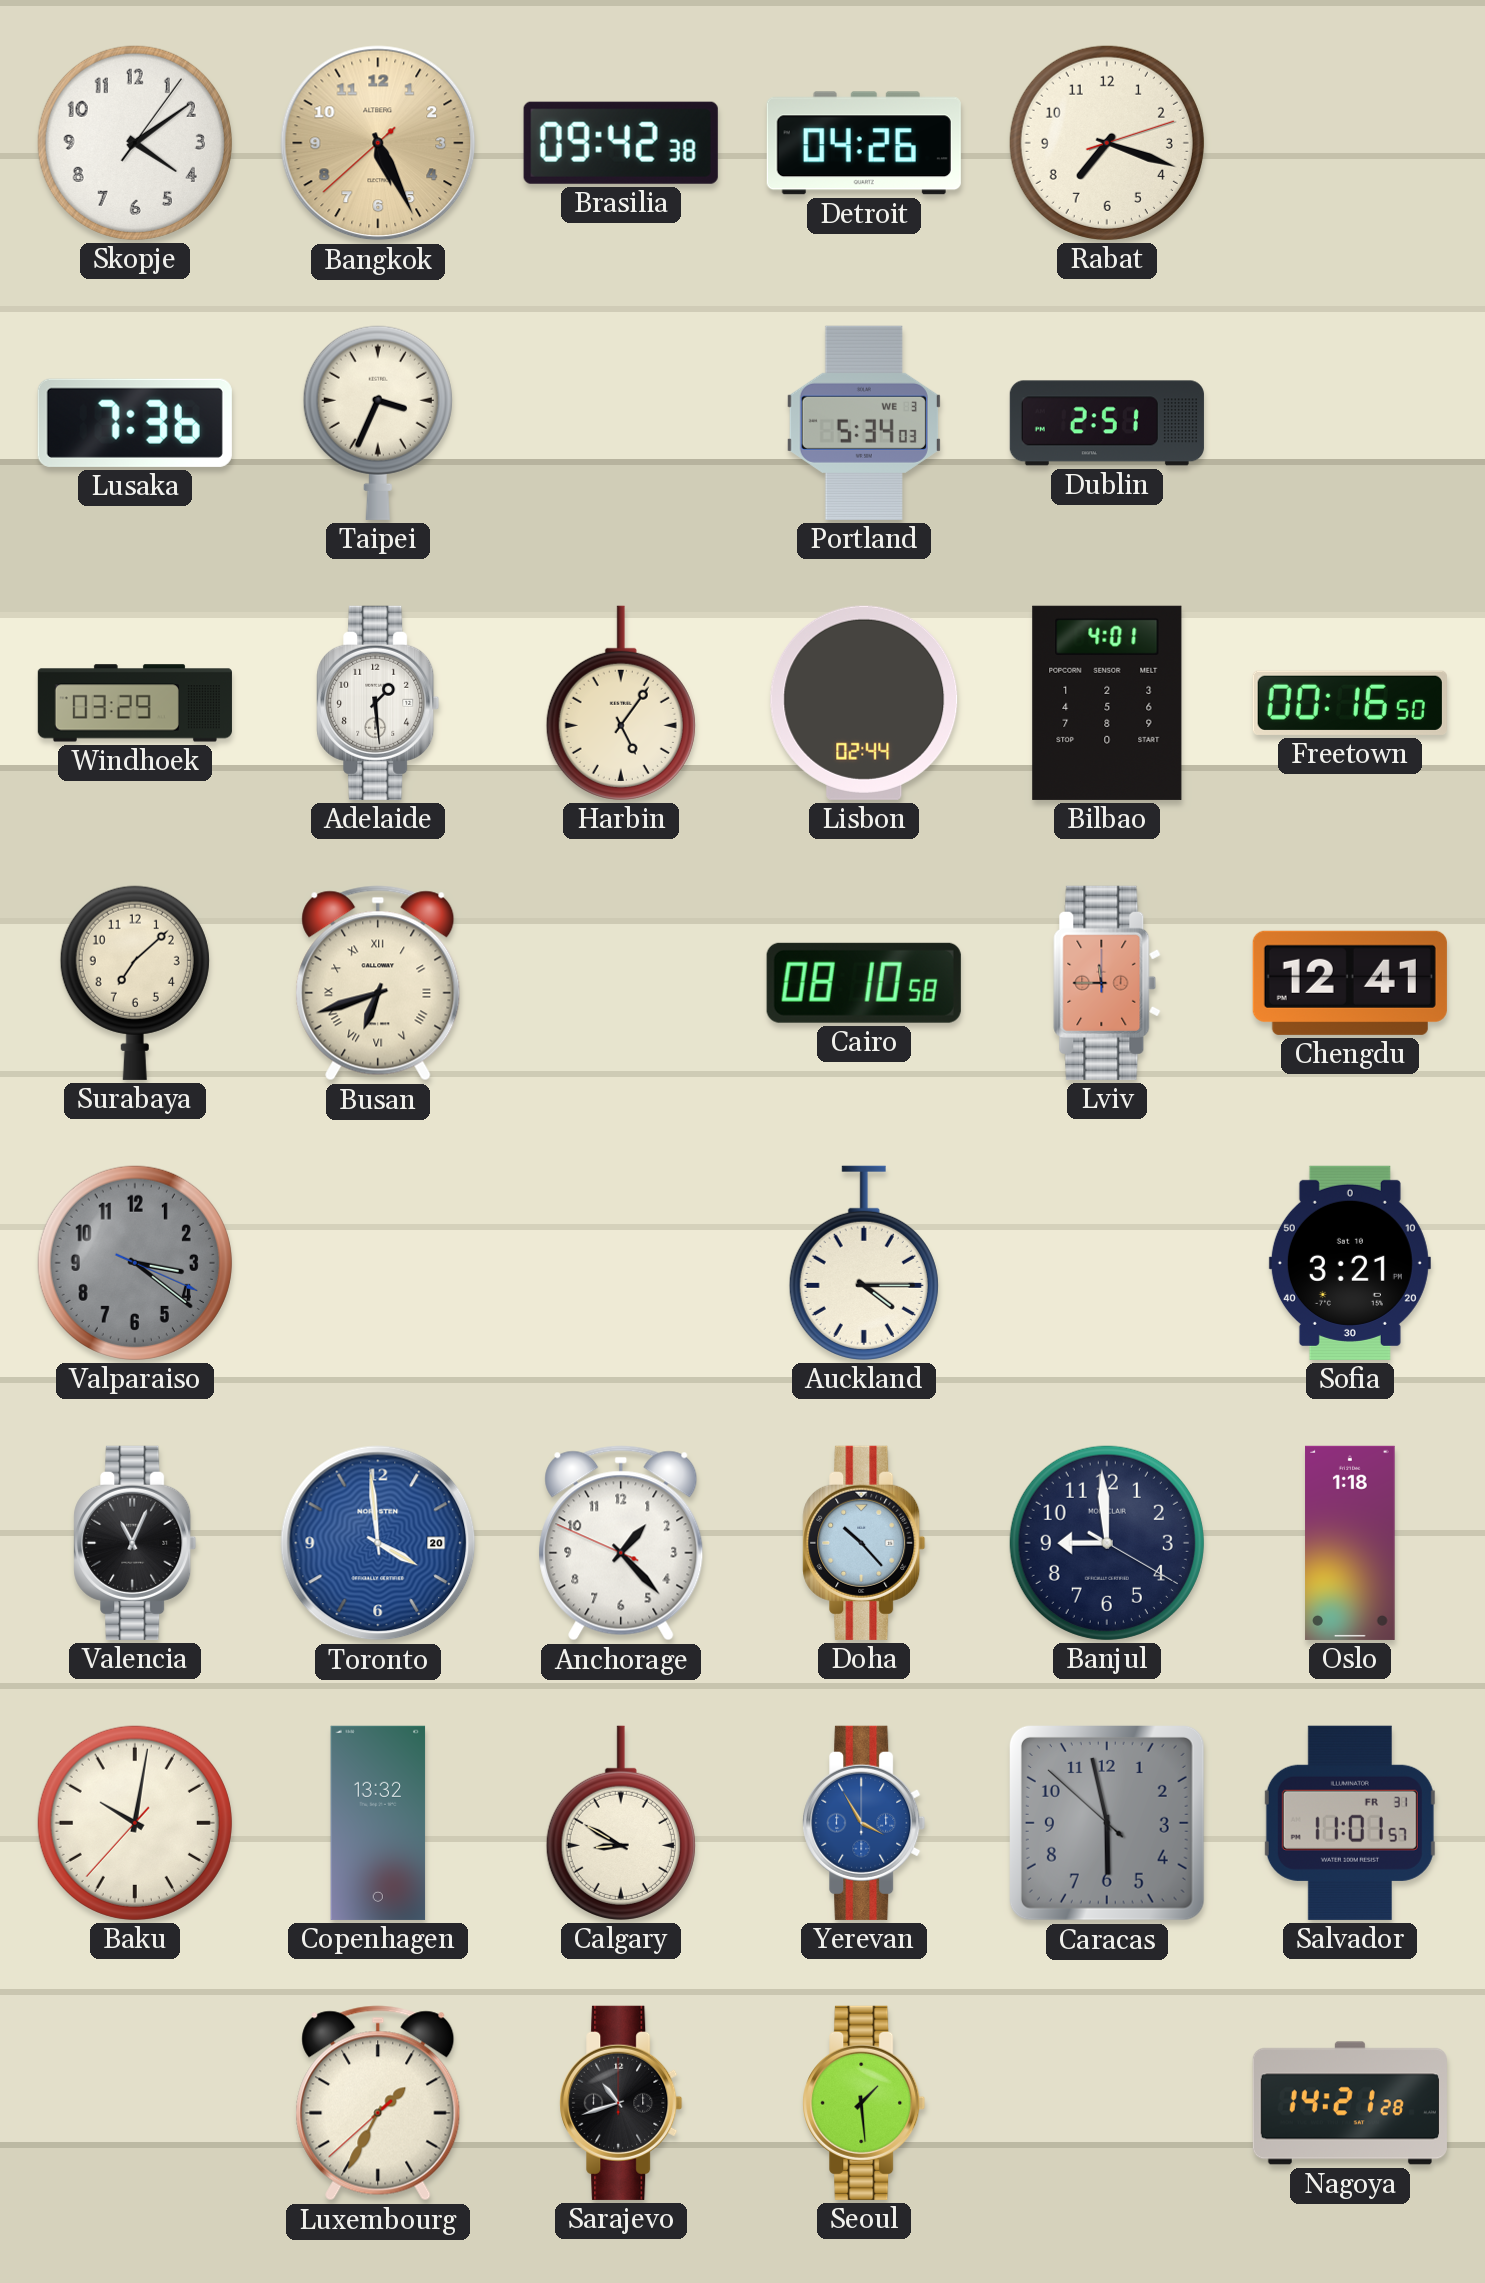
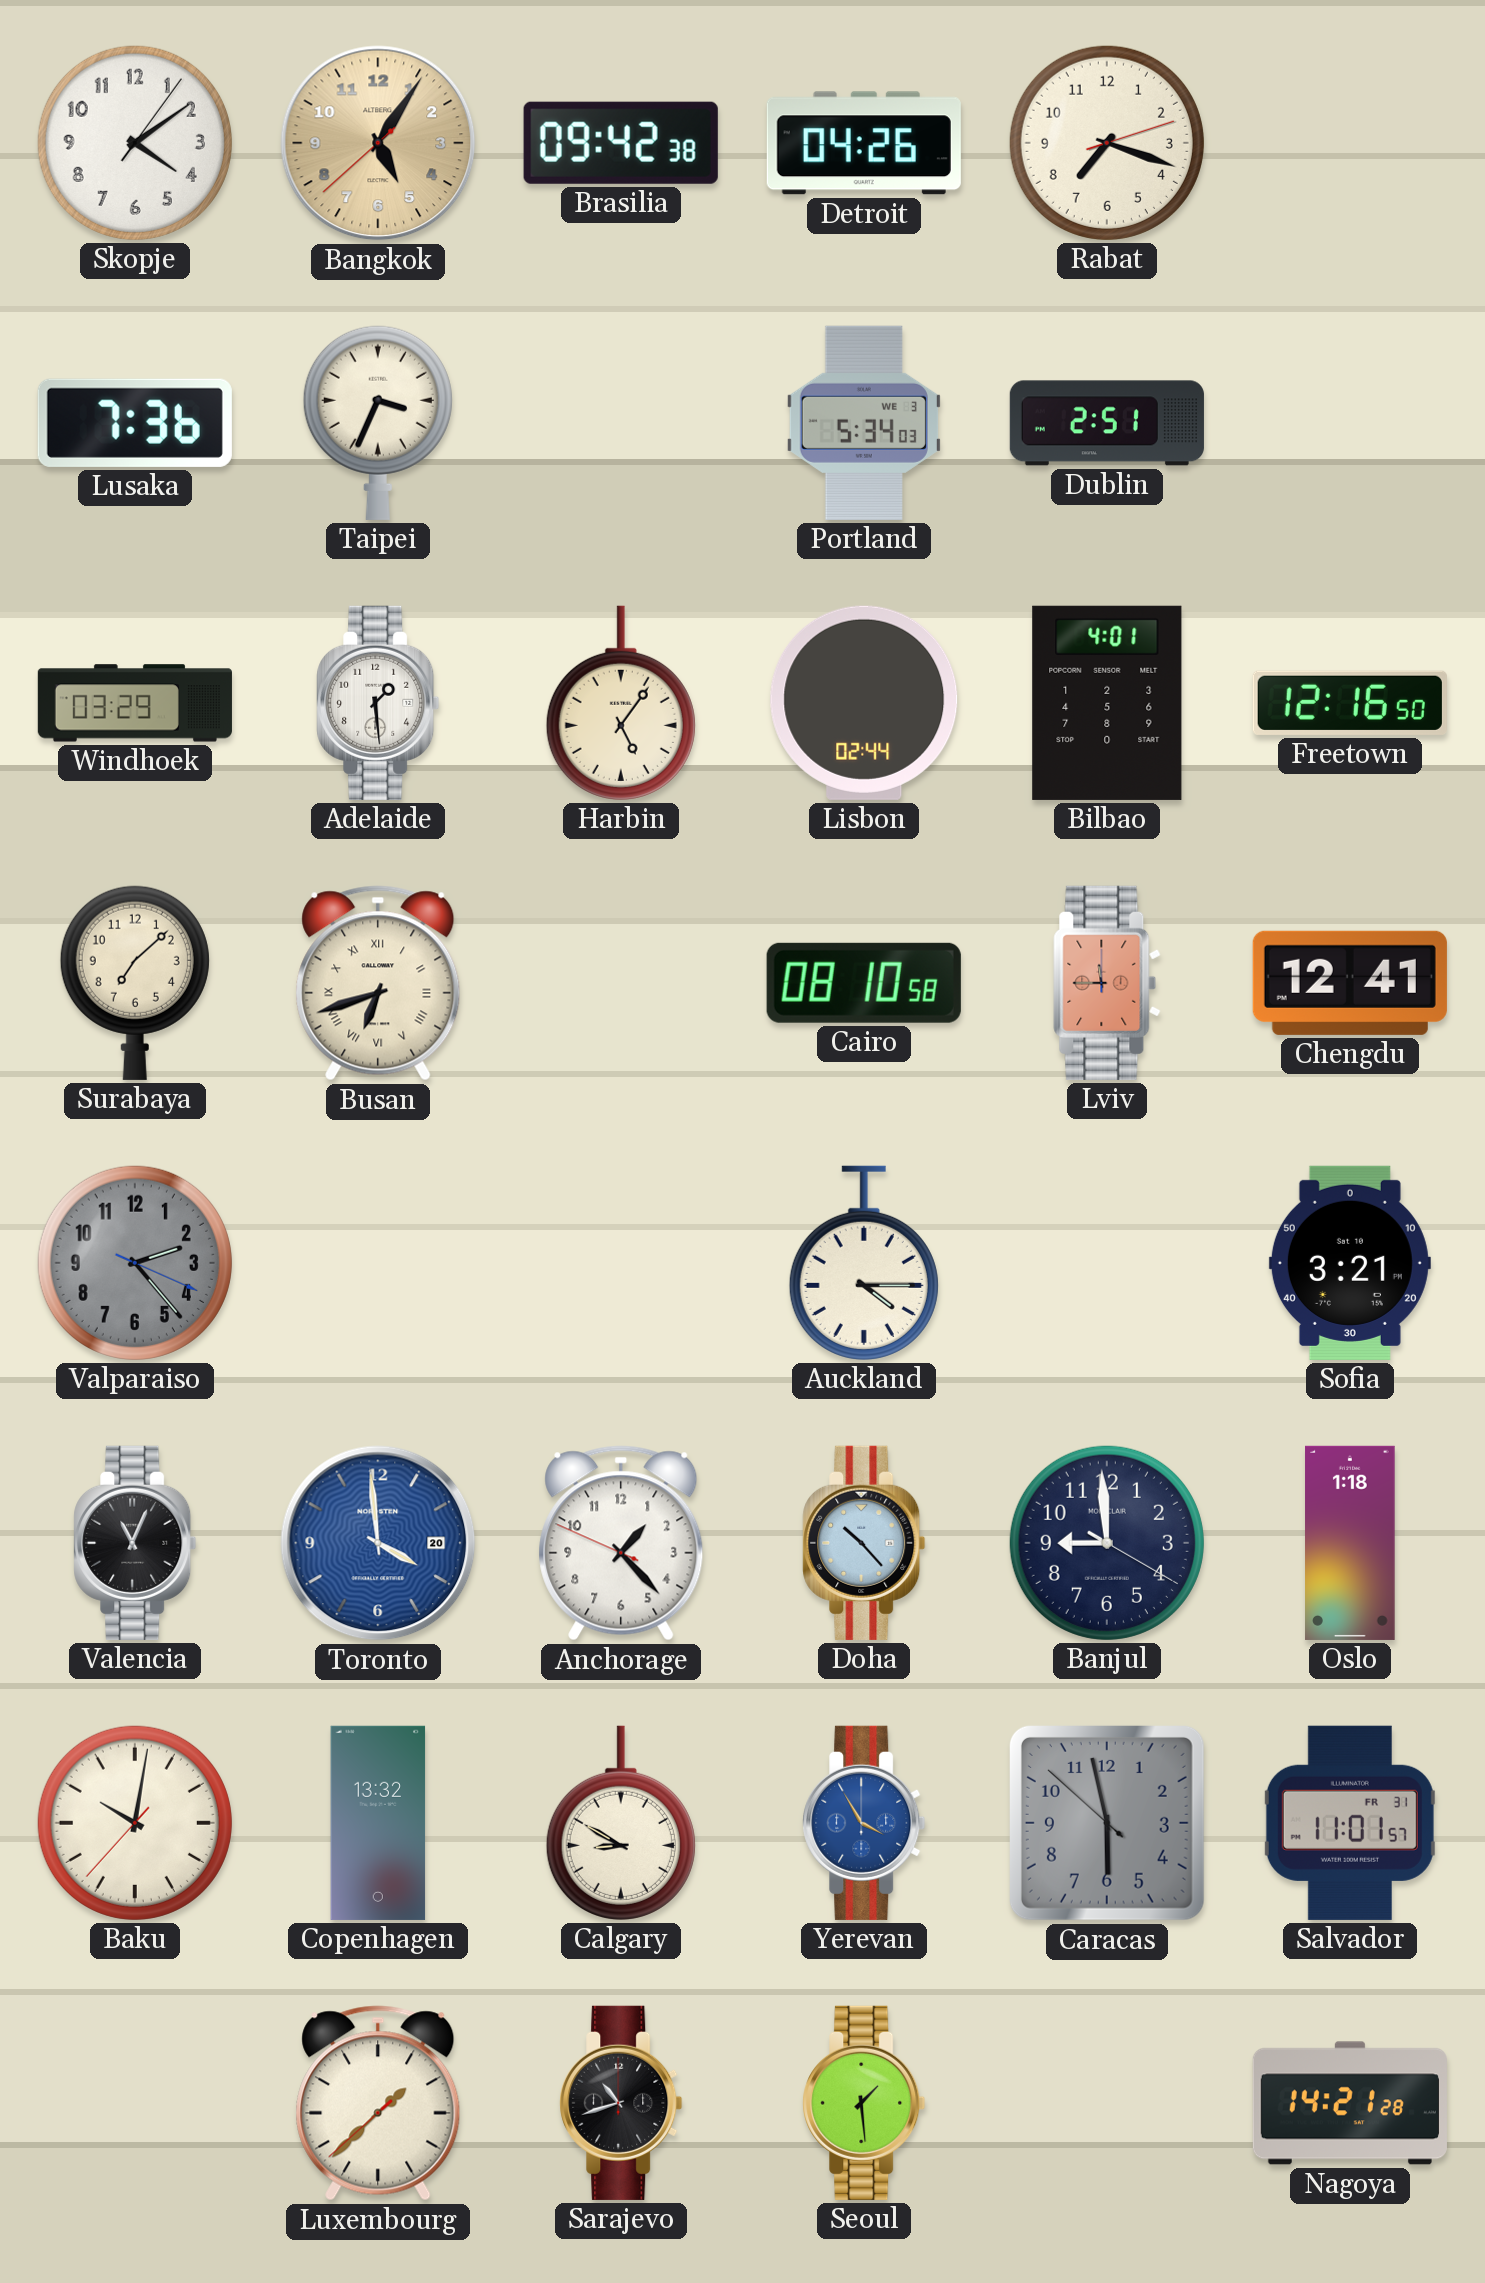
Bangkok: 5:25 -> 5:05
Freetown: 00:16 -> 12:16
Valparaiso: 3:21 -> 2:23
Luxembourg: 1:34 -> 1:37
